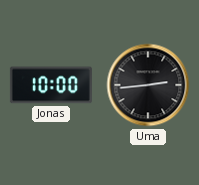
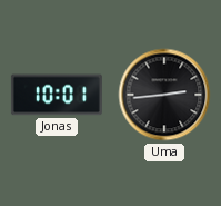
Jonas: 10:00 -> 10:01
